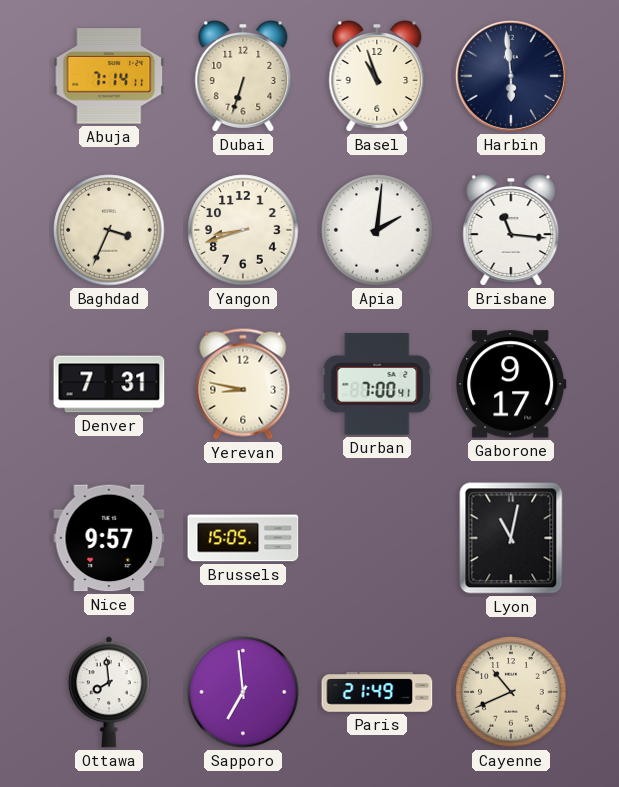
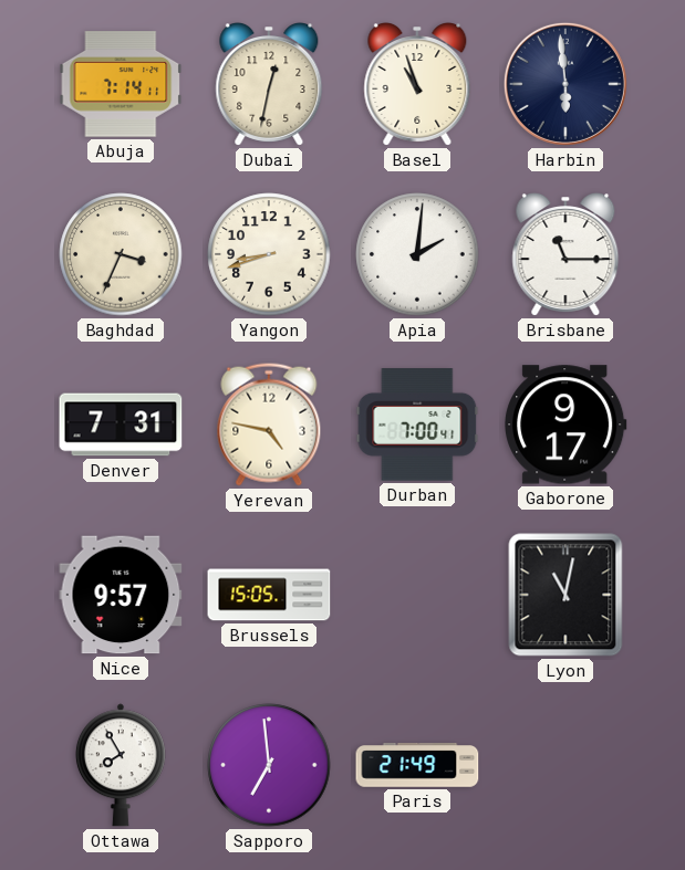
Dubai: 6:33 -> 12:32
Brisbane: 11:16 -> 11:15
Yerevan: 8:47 -> 4:47
Ottawa: 7:59 -> 7:55
Cayenne: 10:41 -> none
